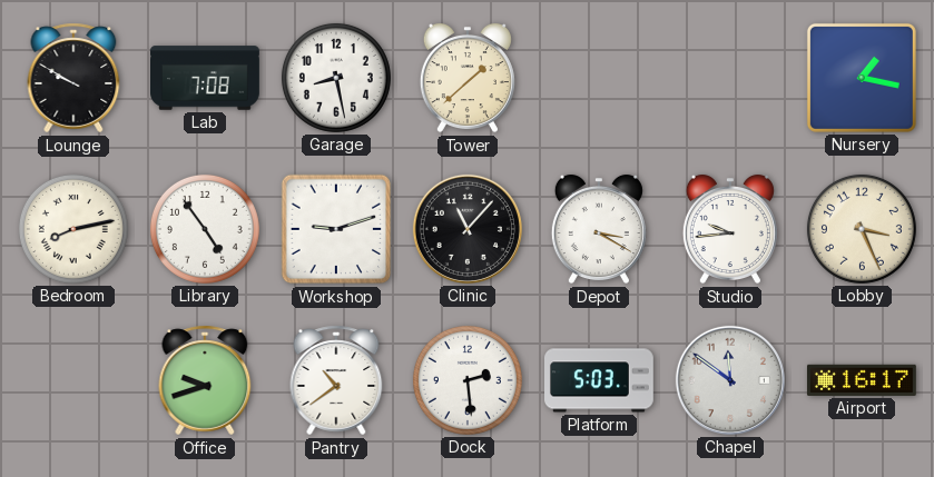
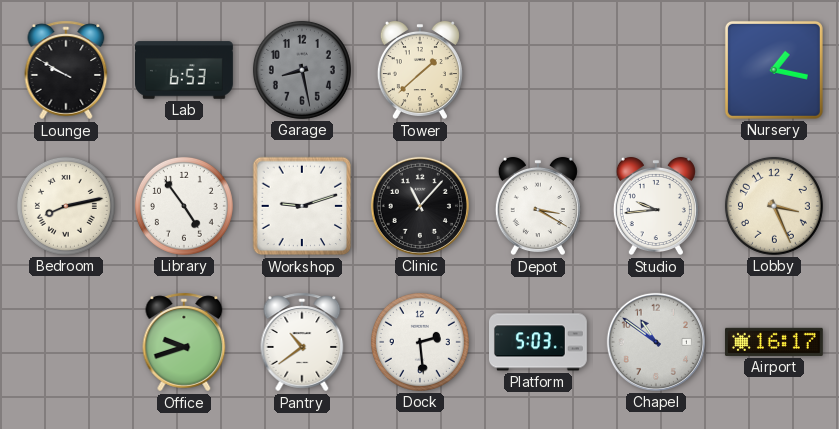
Lab: 7:08 -> 6:53
Garage dial: white -> grey
Chapel: 11:51 -> 10:51
